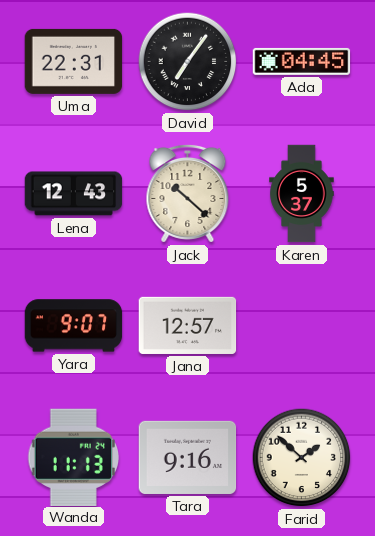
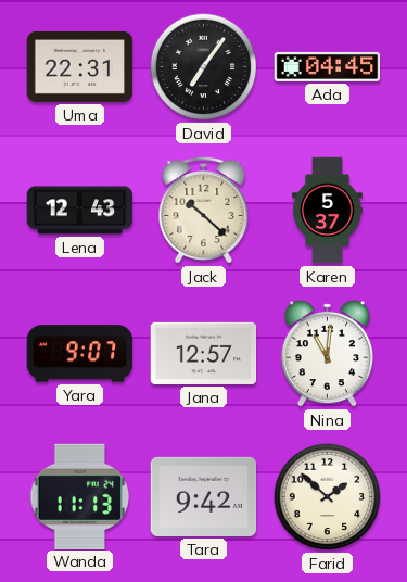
Nina: none -> 11:01
Tara: 9:16 -> 9:42
